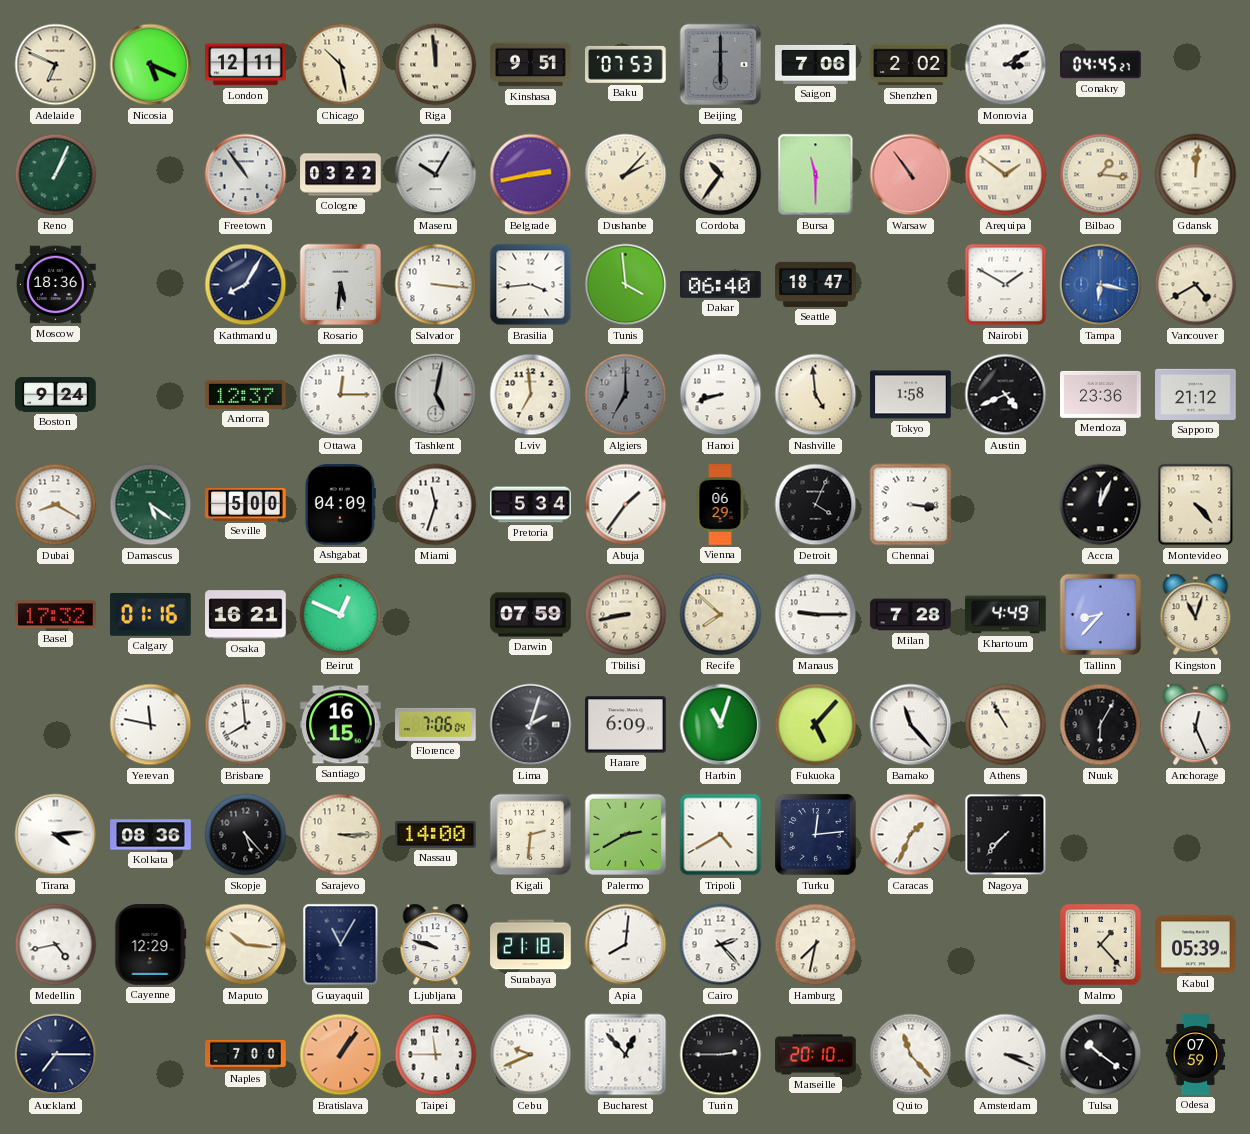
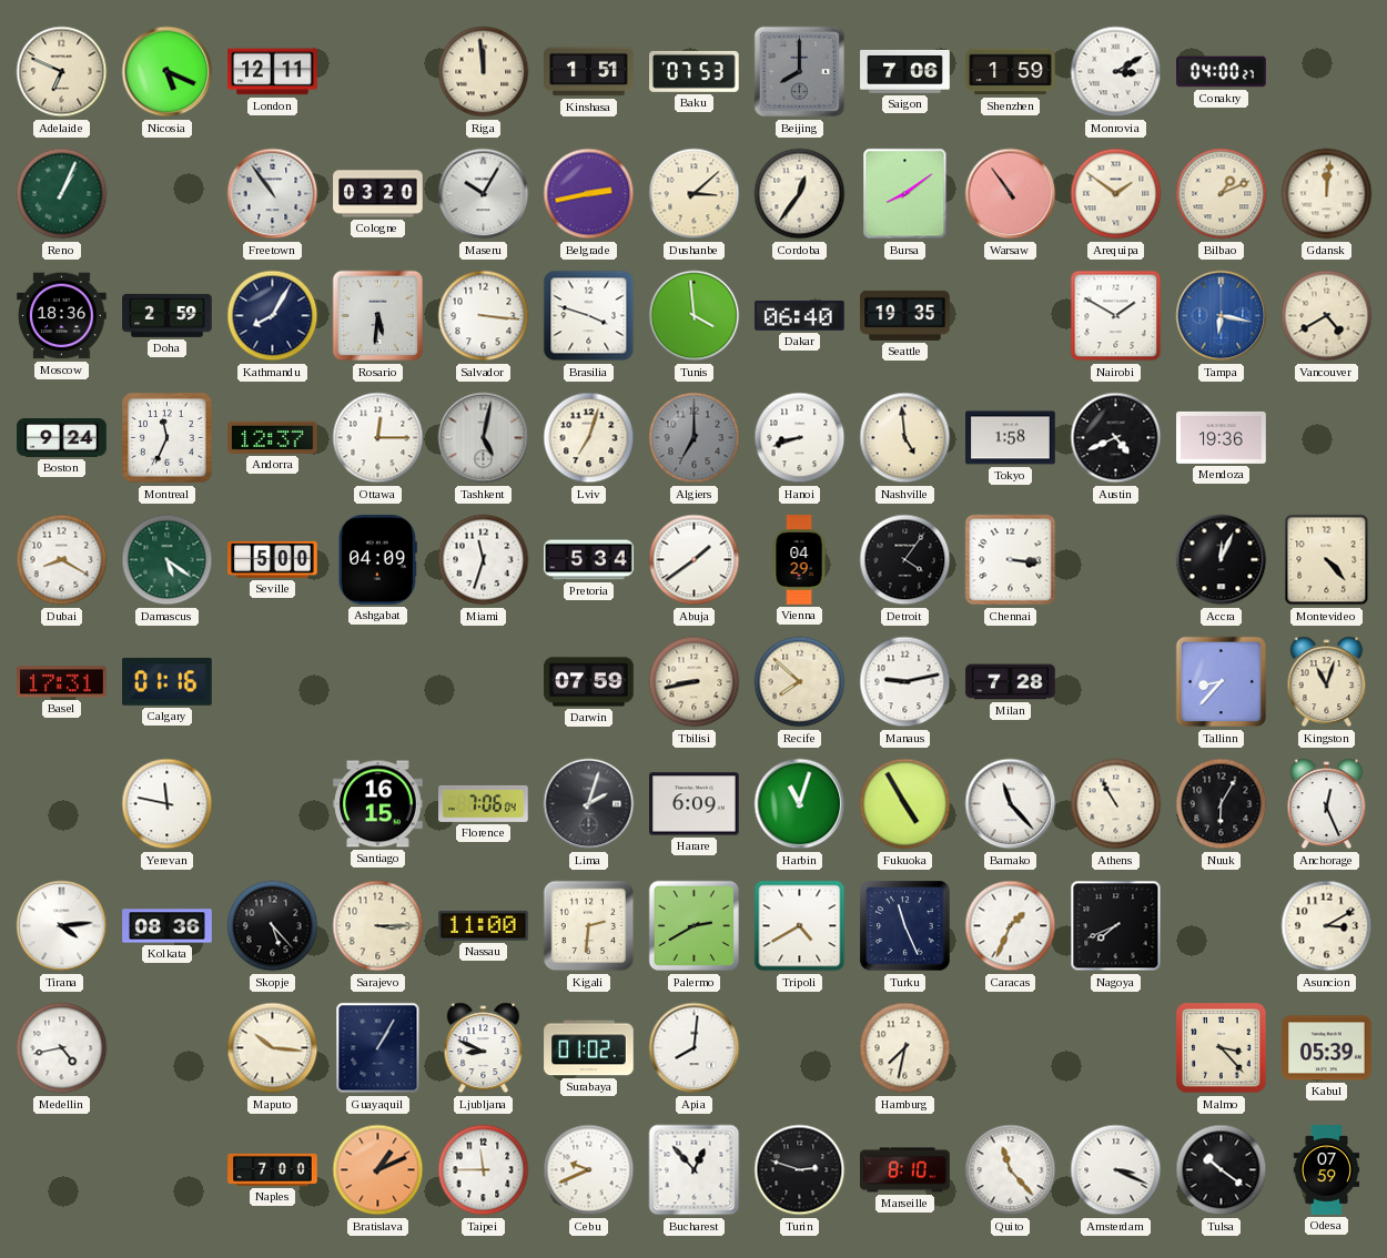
Chicago: 10:28 -> none
Kinshasa: 9:51 -> 1:51
Beijing: 6:00 -> 8:00
Shenzhen: 2:02 -> 1:59
Conakry: 04:45 -> 04:00
Cologne: 03:22 -> 03:20
Dushanbe: 2:07 -> 3:08
Cordoba: 10:36 -> 12:36
Bursa: 11:30 -> 8:09
Bilbao: 1:16 -> 1:11
Doha: none -> 2:59
Brasilia: 3:44 -> 3:48
Seattle: 18:47 -> 19:35
Montreal: none -> 11:34
Lviv: 6:59 -> 7:03
Mendoza: 23:36 -> 19:36
Sapporo: 21:12 -> none
Abuja: 1:36 -> 1:39
Vienna: 06:29 -> 04:29
Detroit: 4:04 -> 4:06
Basel: 17:32 -> 17:31
Osaka: 16:21 -> none
Beirut: 12:49 -> none
Manaus: 9:15 -> 9:13
Khartoum: 4:49 -> none
Brisbane: 7:59 -> none
Fukuoka: 5:07 -> 4:55
Nassau: 14:00 -> 11:00
Turku: 12:14 -> 11:26
Nagoya: 7:37 -> 7:41
Asuncion: none -> 3:10
Cayenne: 12:29 -> none
Guayaquil: 11:05 -> 1:05
Ljubljana: 9:48 -> 8:49
Surabaya: 21:18 -> 01:02
Cairo: 2:23 -> none
Malmo: 1:23 -> 3:23
Auckland: 7:15 -> none
Bratislava: 1:06 -> 1:11
Turin: 2:45 -> 2:48
Marseille: 20:10 -> 8:10
